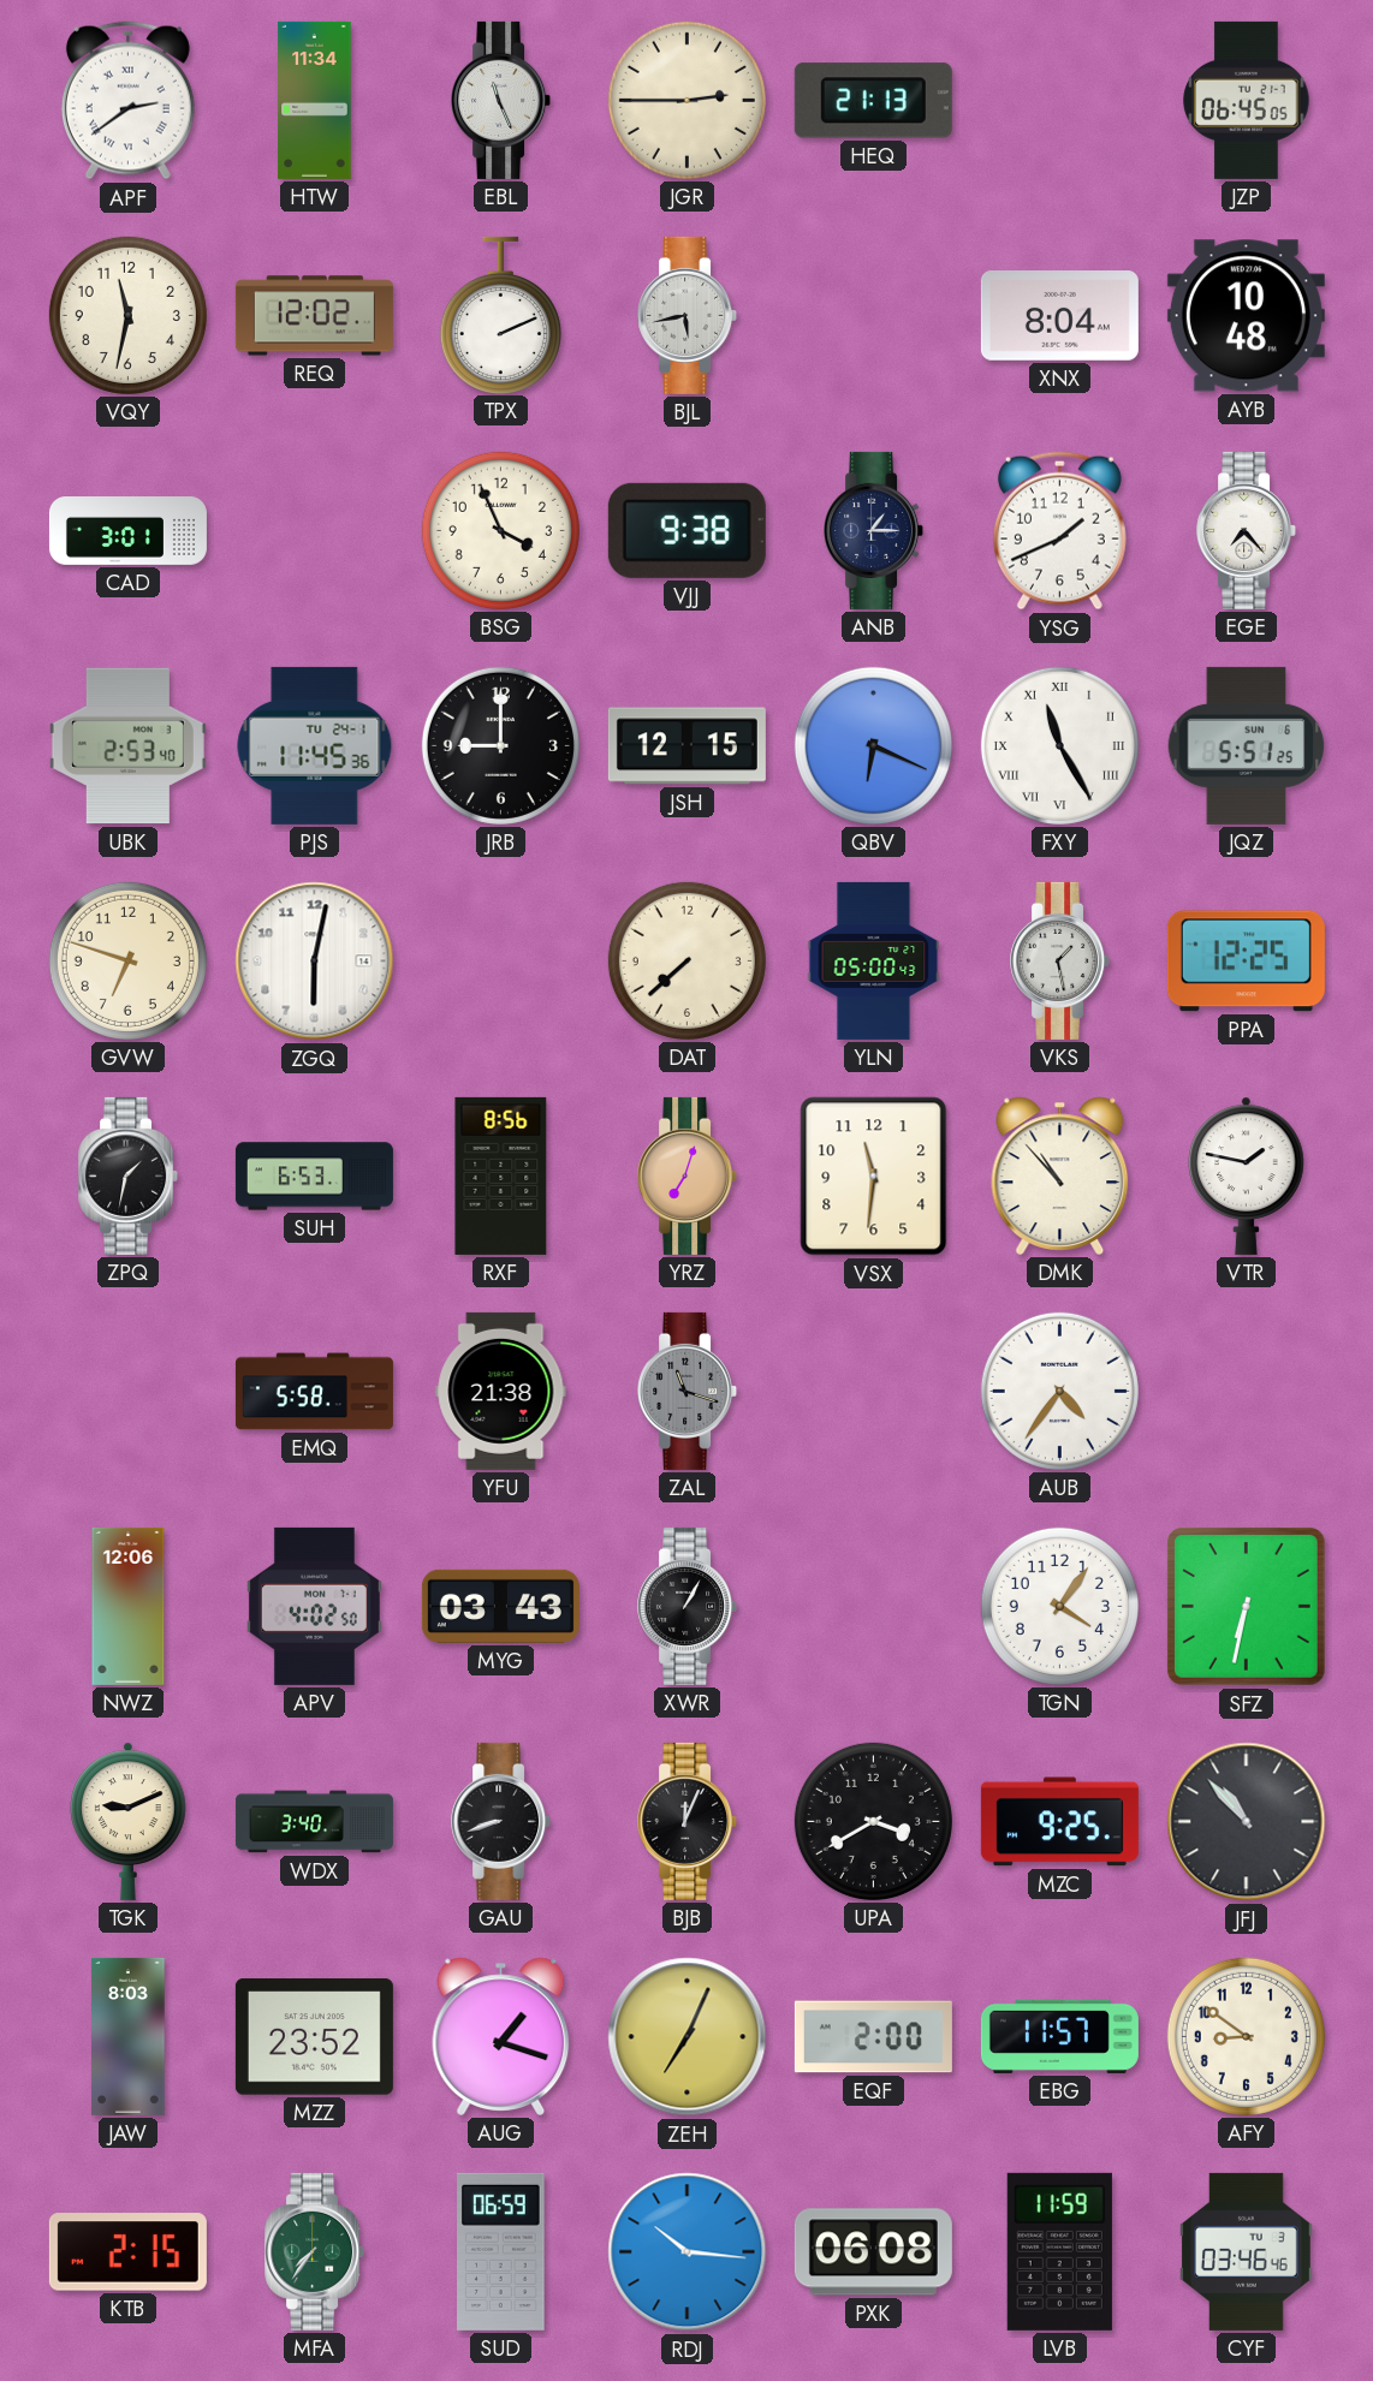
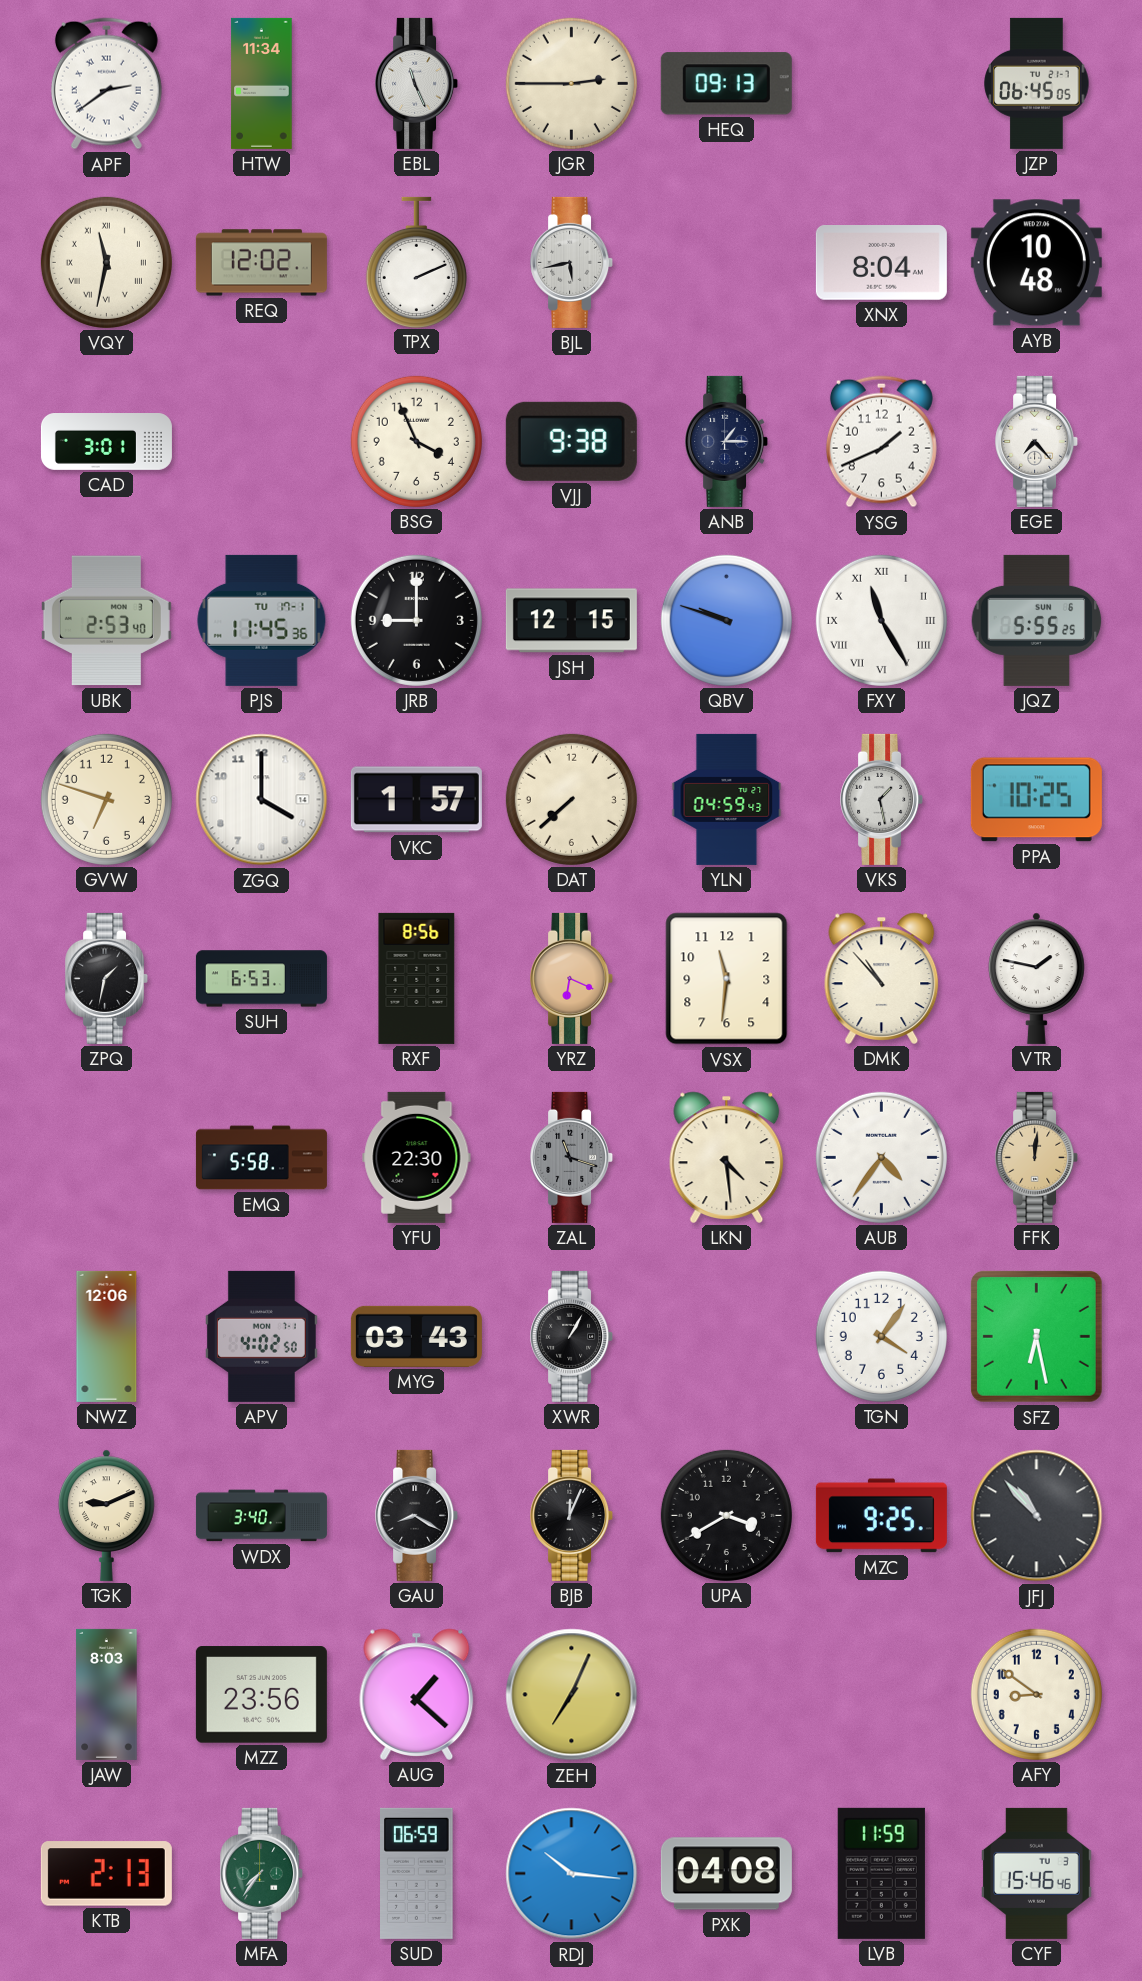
HEQ: 21:13 -> 09:13
VQY numerals: Arabic -> Roman
PJS date: TU 24-1 -> TU 17-1
QBV: 6:19 -> 9:48
JQZ: 5:51 -> 5:55
ZGQ: 6:02 -> 4:00
VKC: none -> 1:57
YLN: 05:00 -> 04:59
PPA: 12:25 -> 10:25
YRZ: 7:03 -> 6:19
YFU: 21:38 -> 22:30
LKN: none -> 4:29
FFK: none -> 12:01
SFZ: 6:32 -> 6:28
GAU: 8:42 -> 8:20
MZZ: 23:52 -> 23:56
AUG: 1:18 -> 1:22
EQF: 2:00 -> none
EBG: 11:57 -> none
KTB: 2:15 -> 2:13
PXK: 06:08 -> 04:08
CYF: 03:46 -> 15:46
